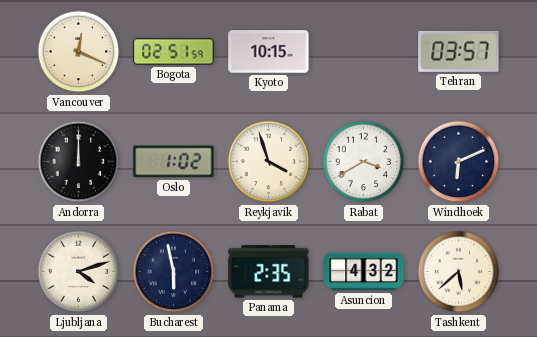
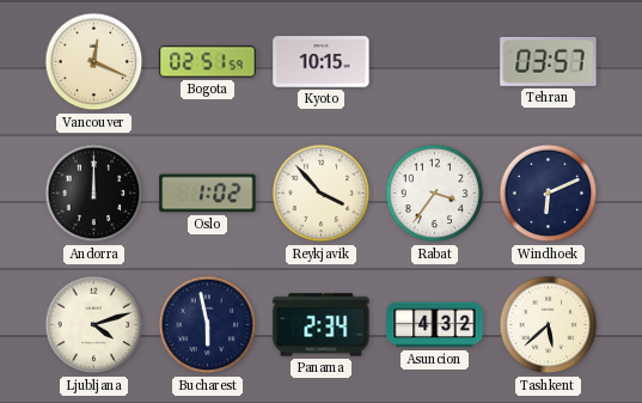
Reykjavik: 3:57 -> 3:53
Rabat: 3:40 -> 3:36
Panama: 2:35 -> 2:34
